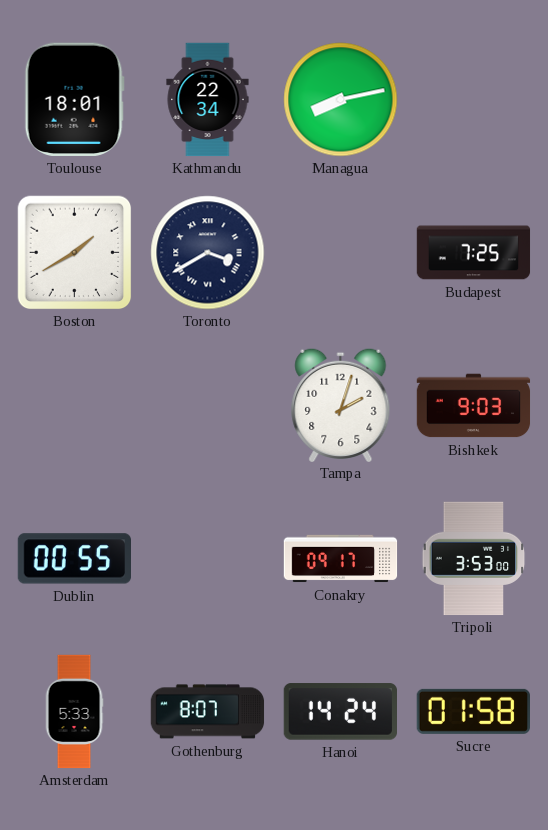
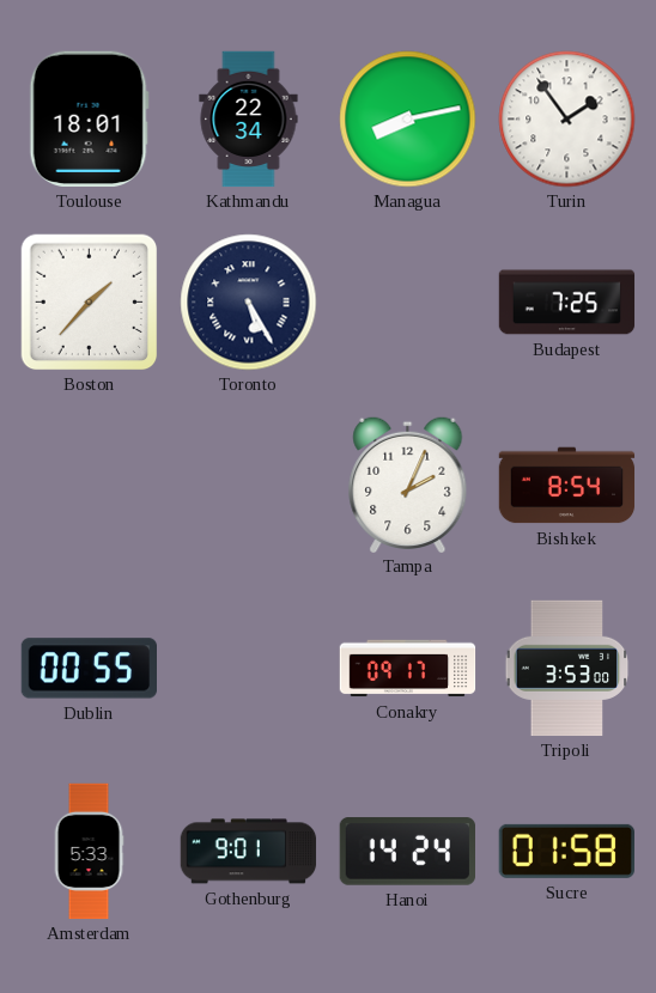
Turin: none -> 1:54
Boston: 1:40 -> 1:37
Toronto: 3:40 -> 5:25
Tampa: 2:03 -> 2:04
Bishkek: 9:03 -> 8:54
Gothenburg: 8:07 -> 9:01
